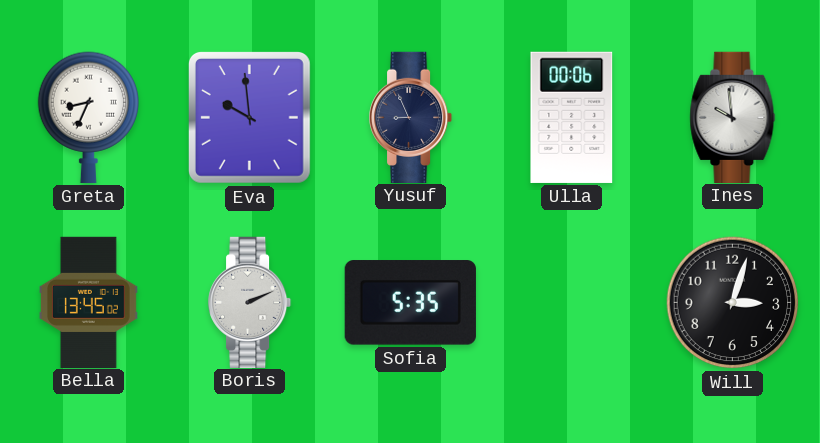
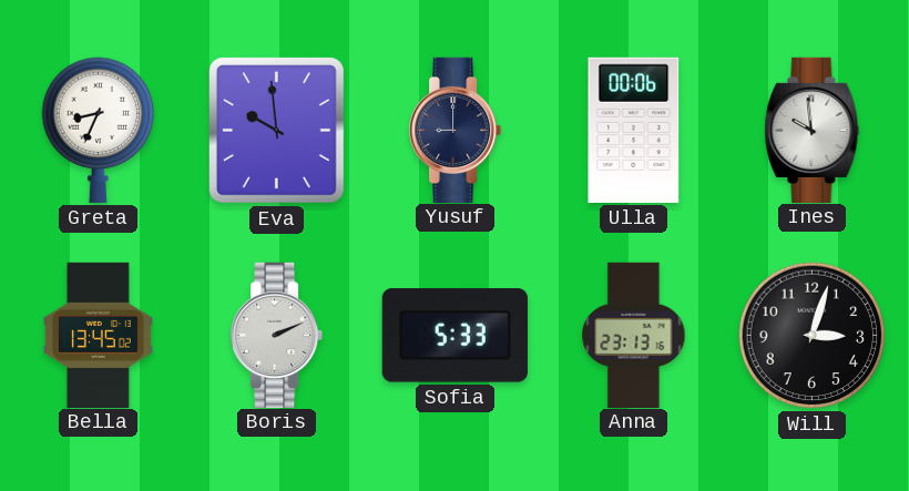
Yusuf: 8:56 -> 9:00
Sofia: 5:35 -> 5:33
Anna: none -> 23:13
